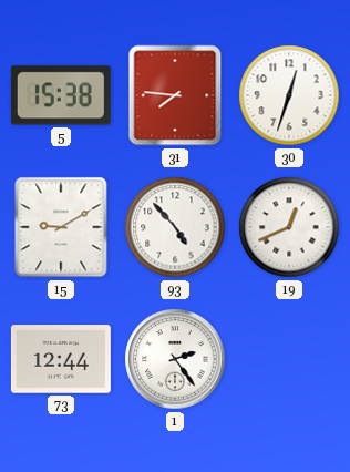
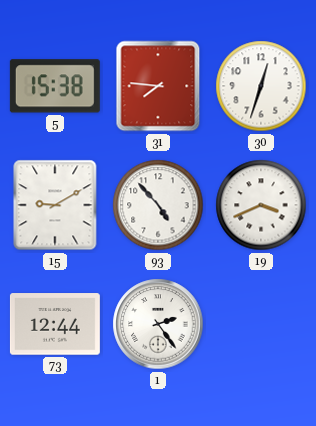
19: 12:41 -> 3:41
